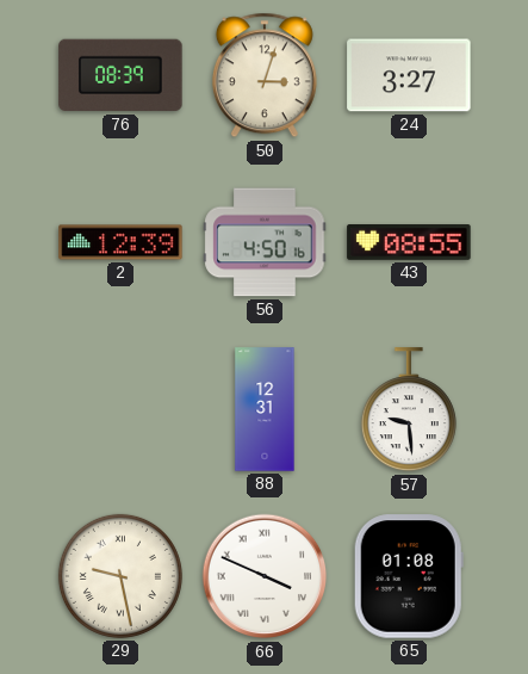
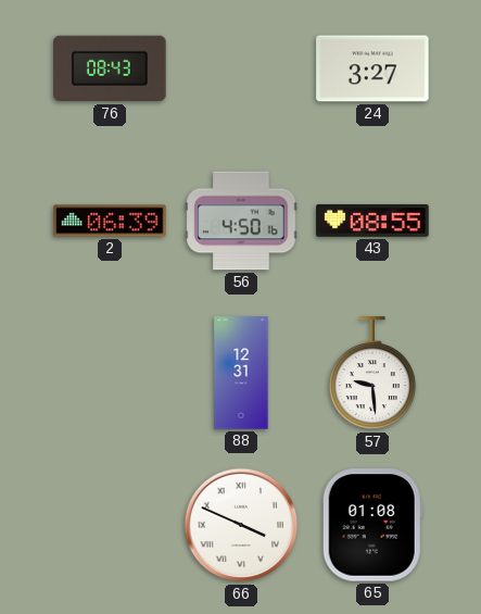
76: 08:39 -> 08:43
50: 3:03 -> none
2: 12:39 -> 06:39
29: 9:28 -> none
